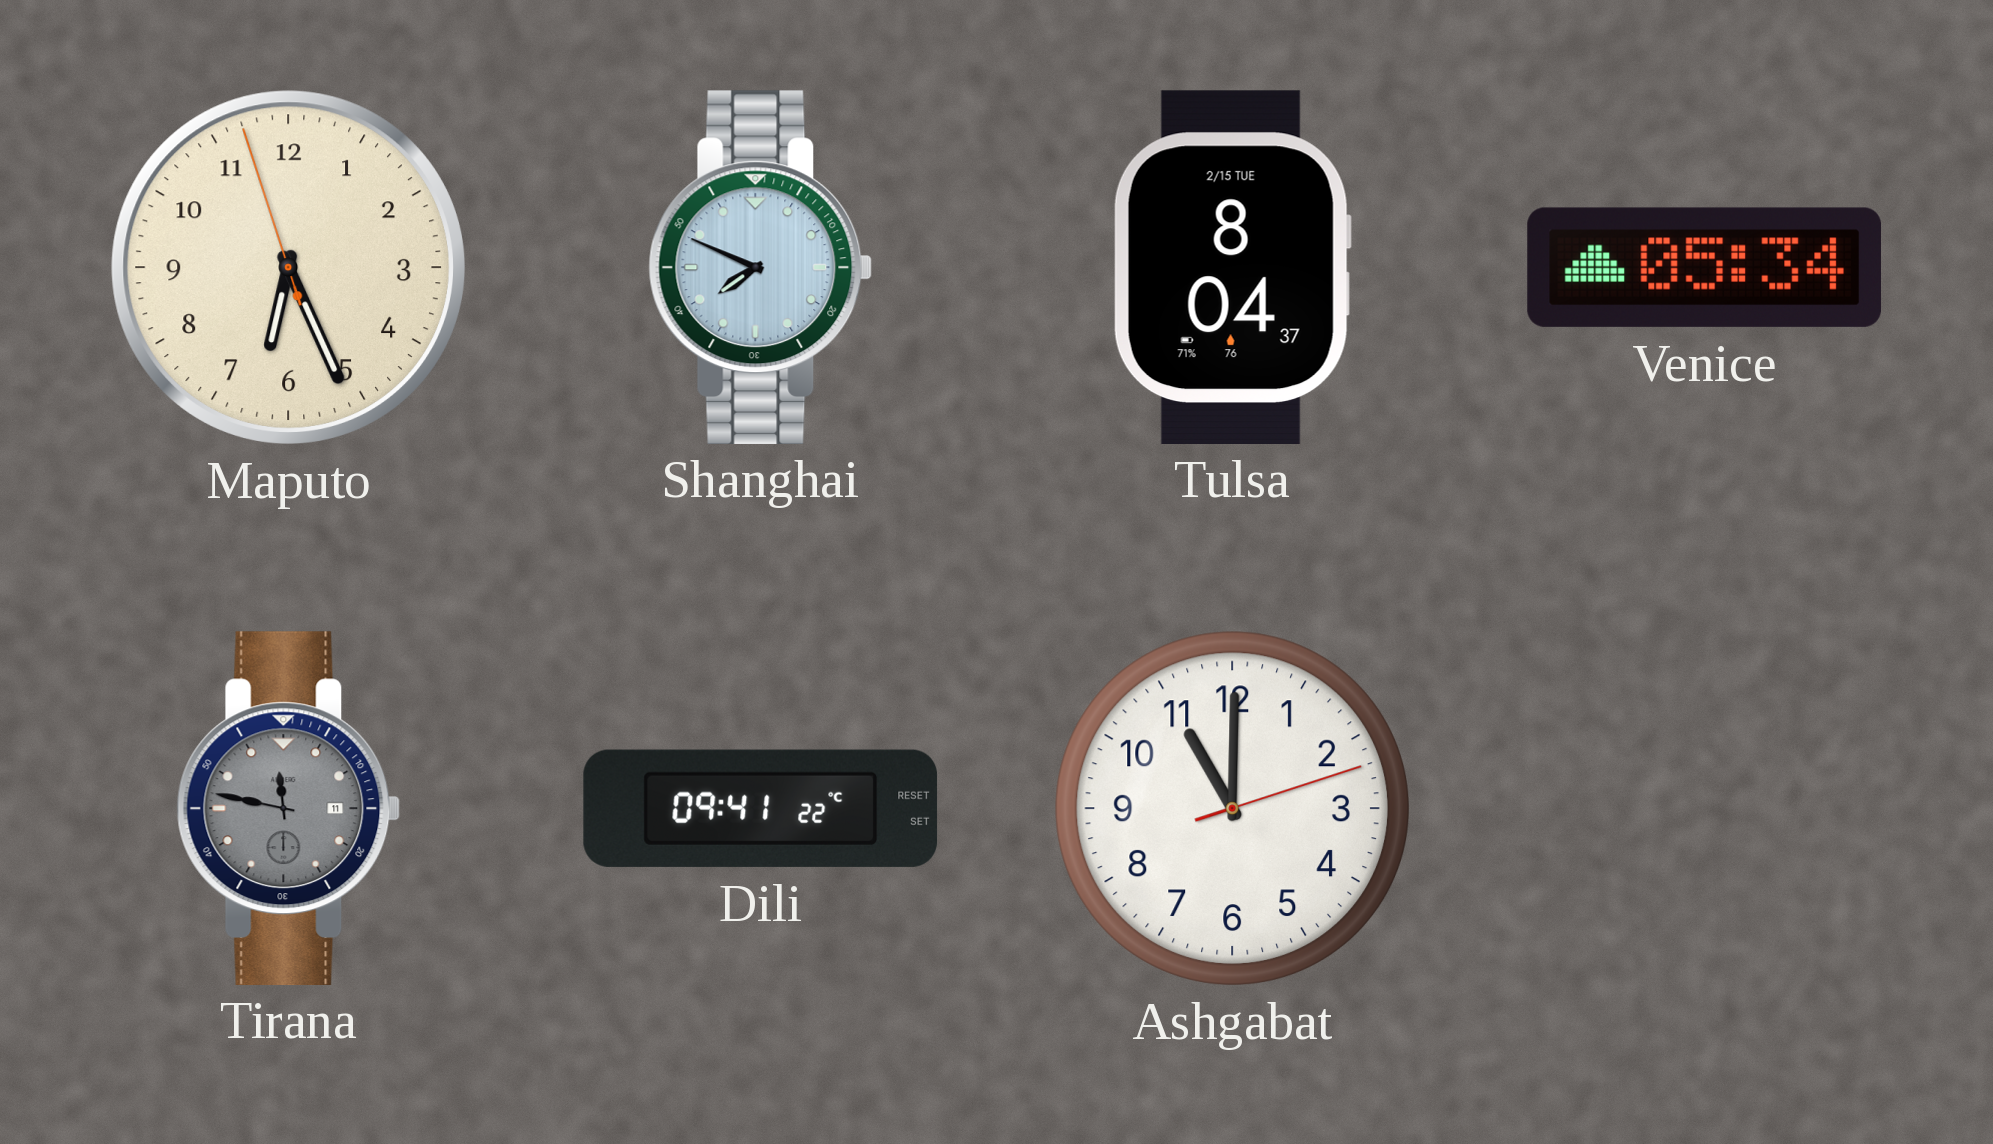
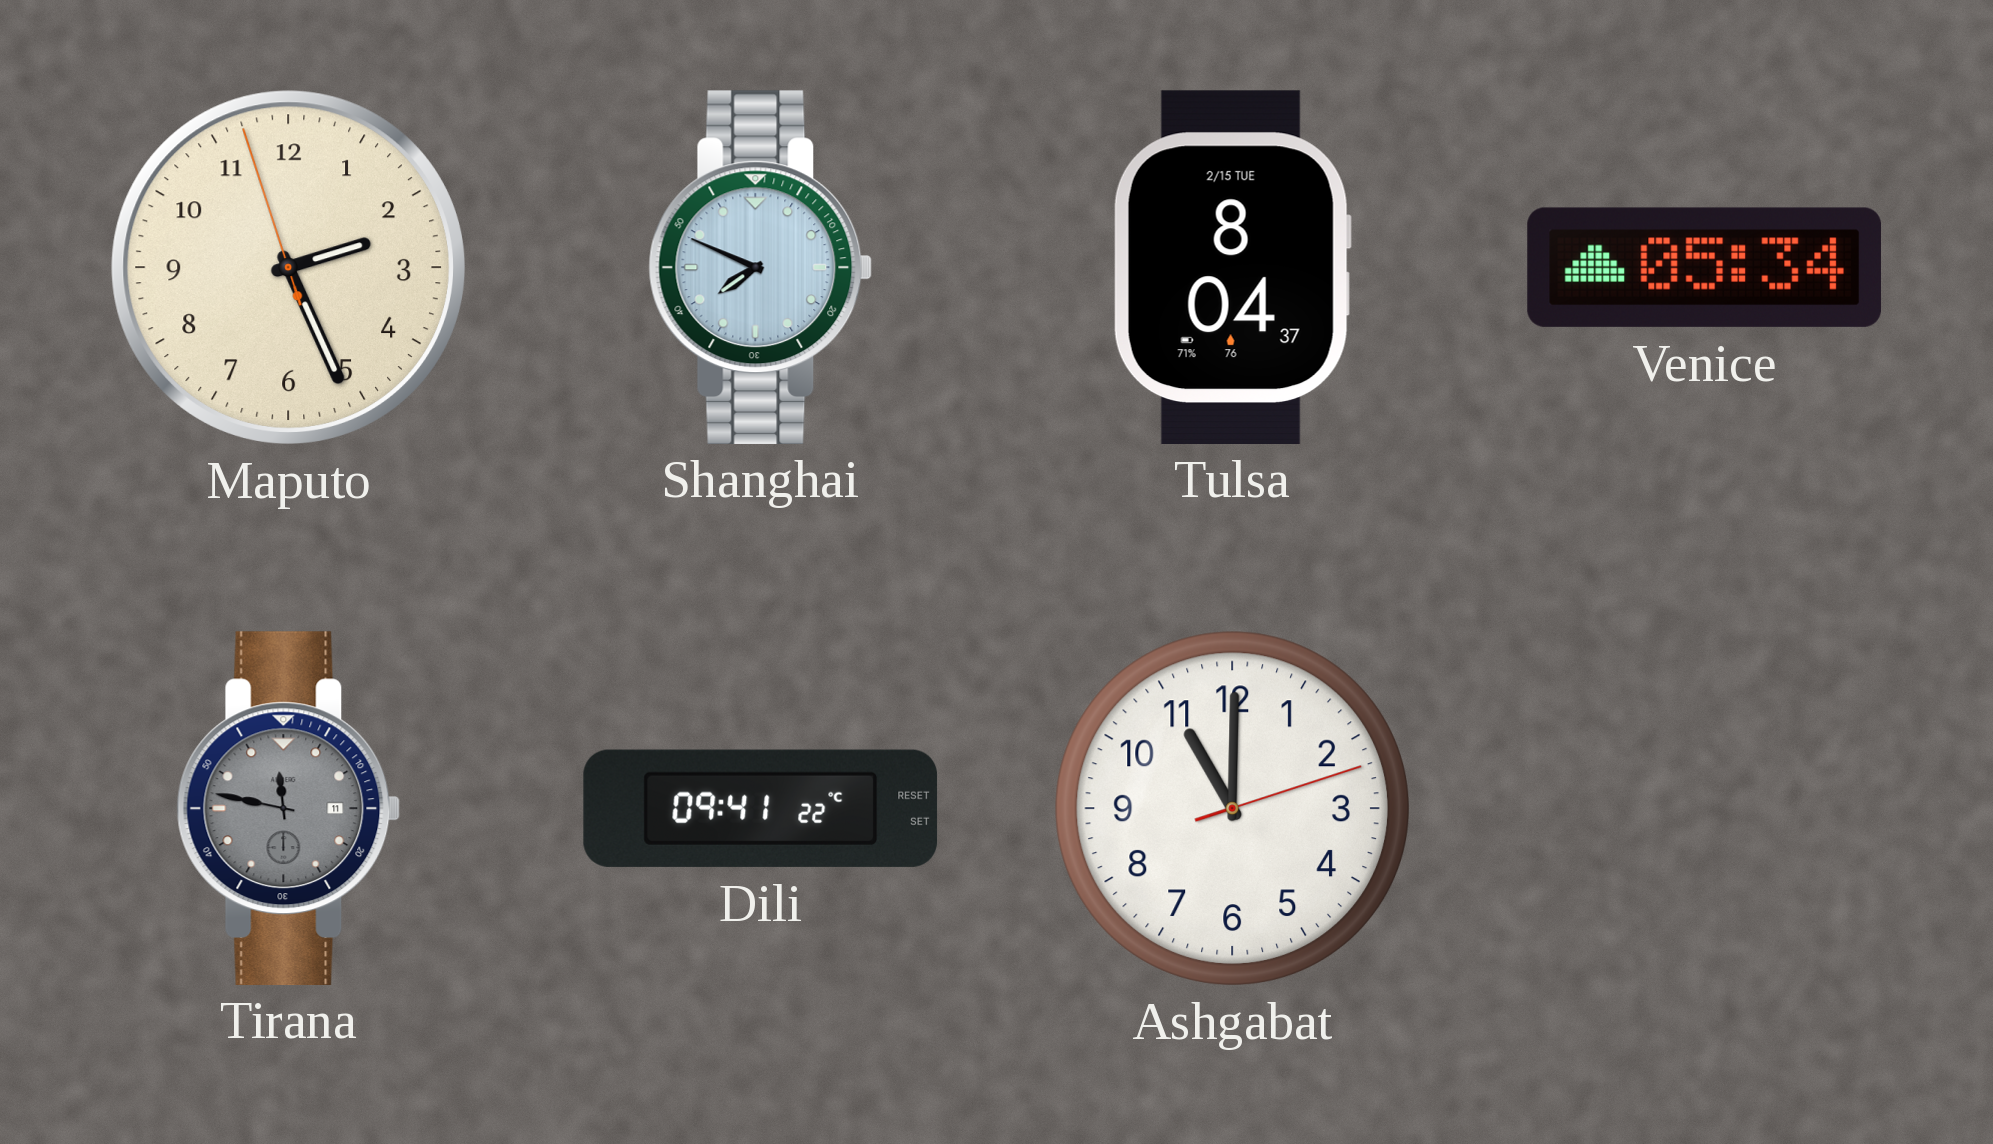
Maputo: 6:25 -> 2:25
